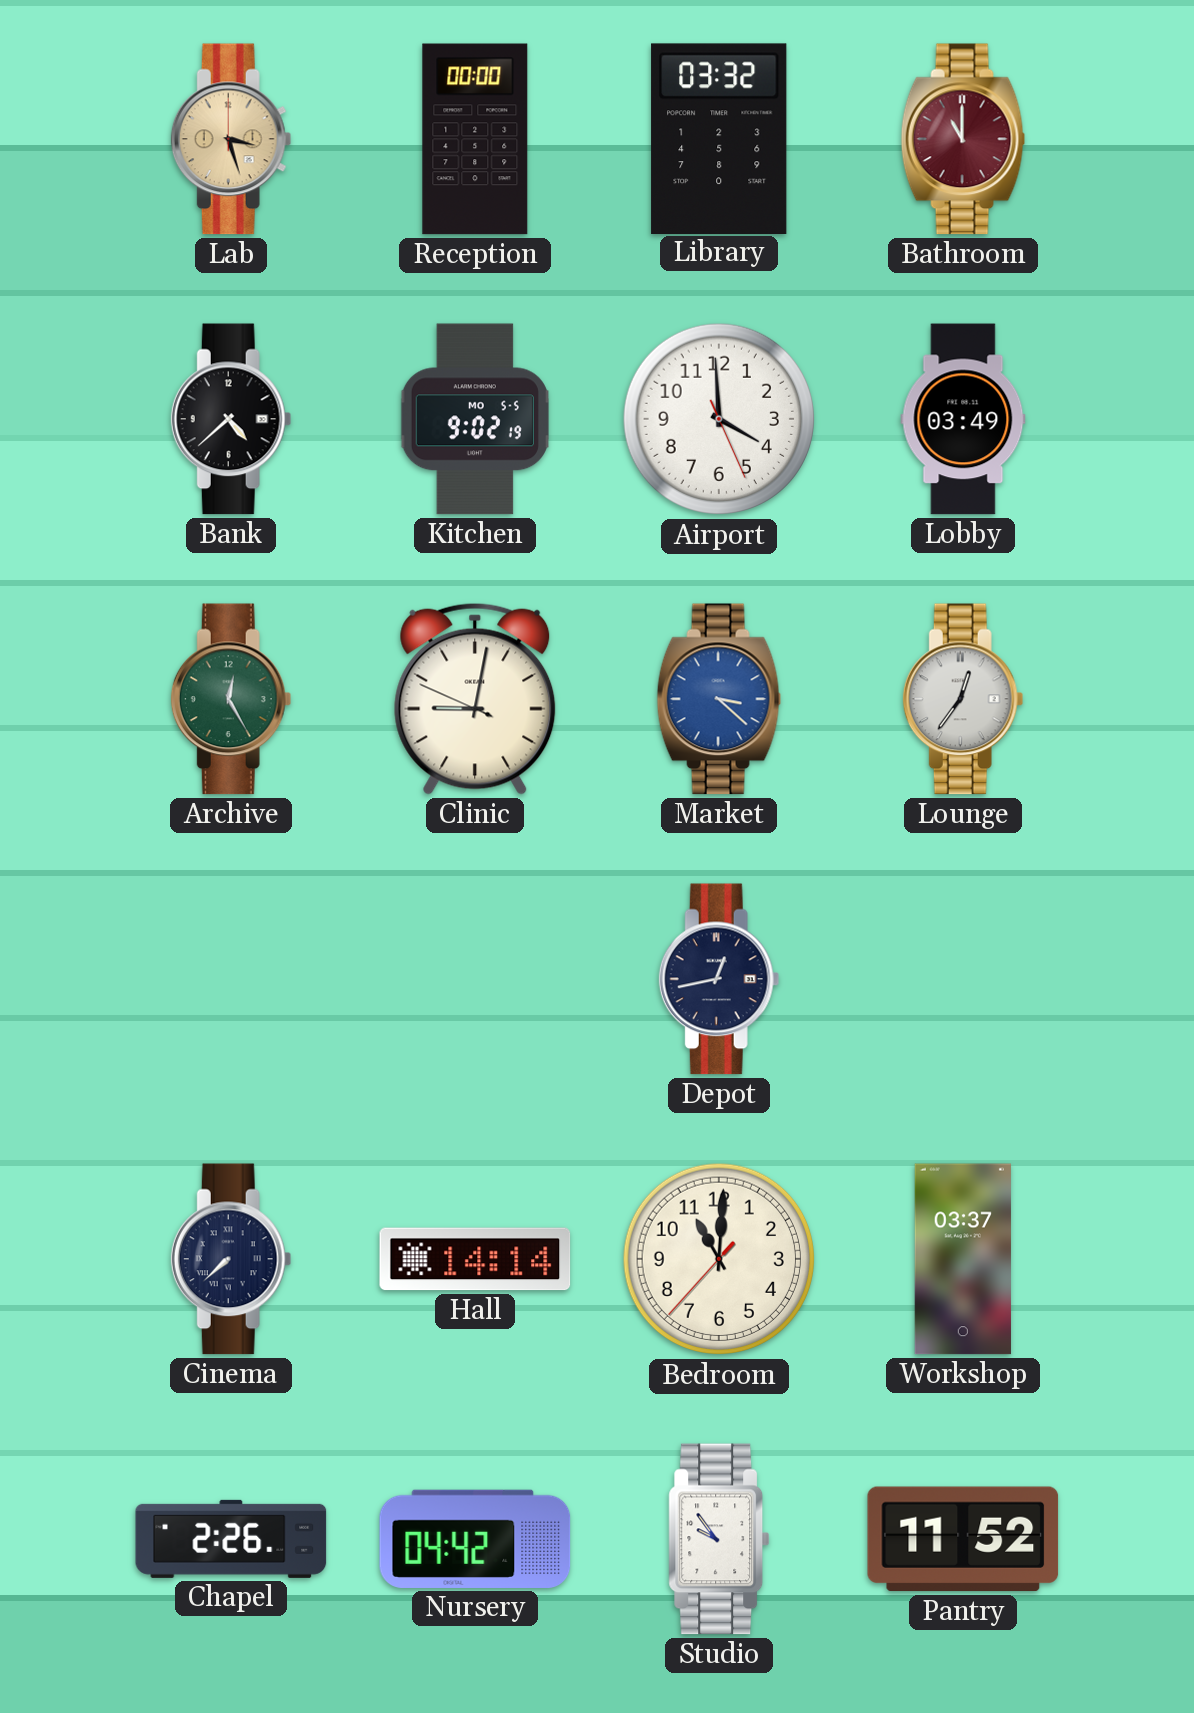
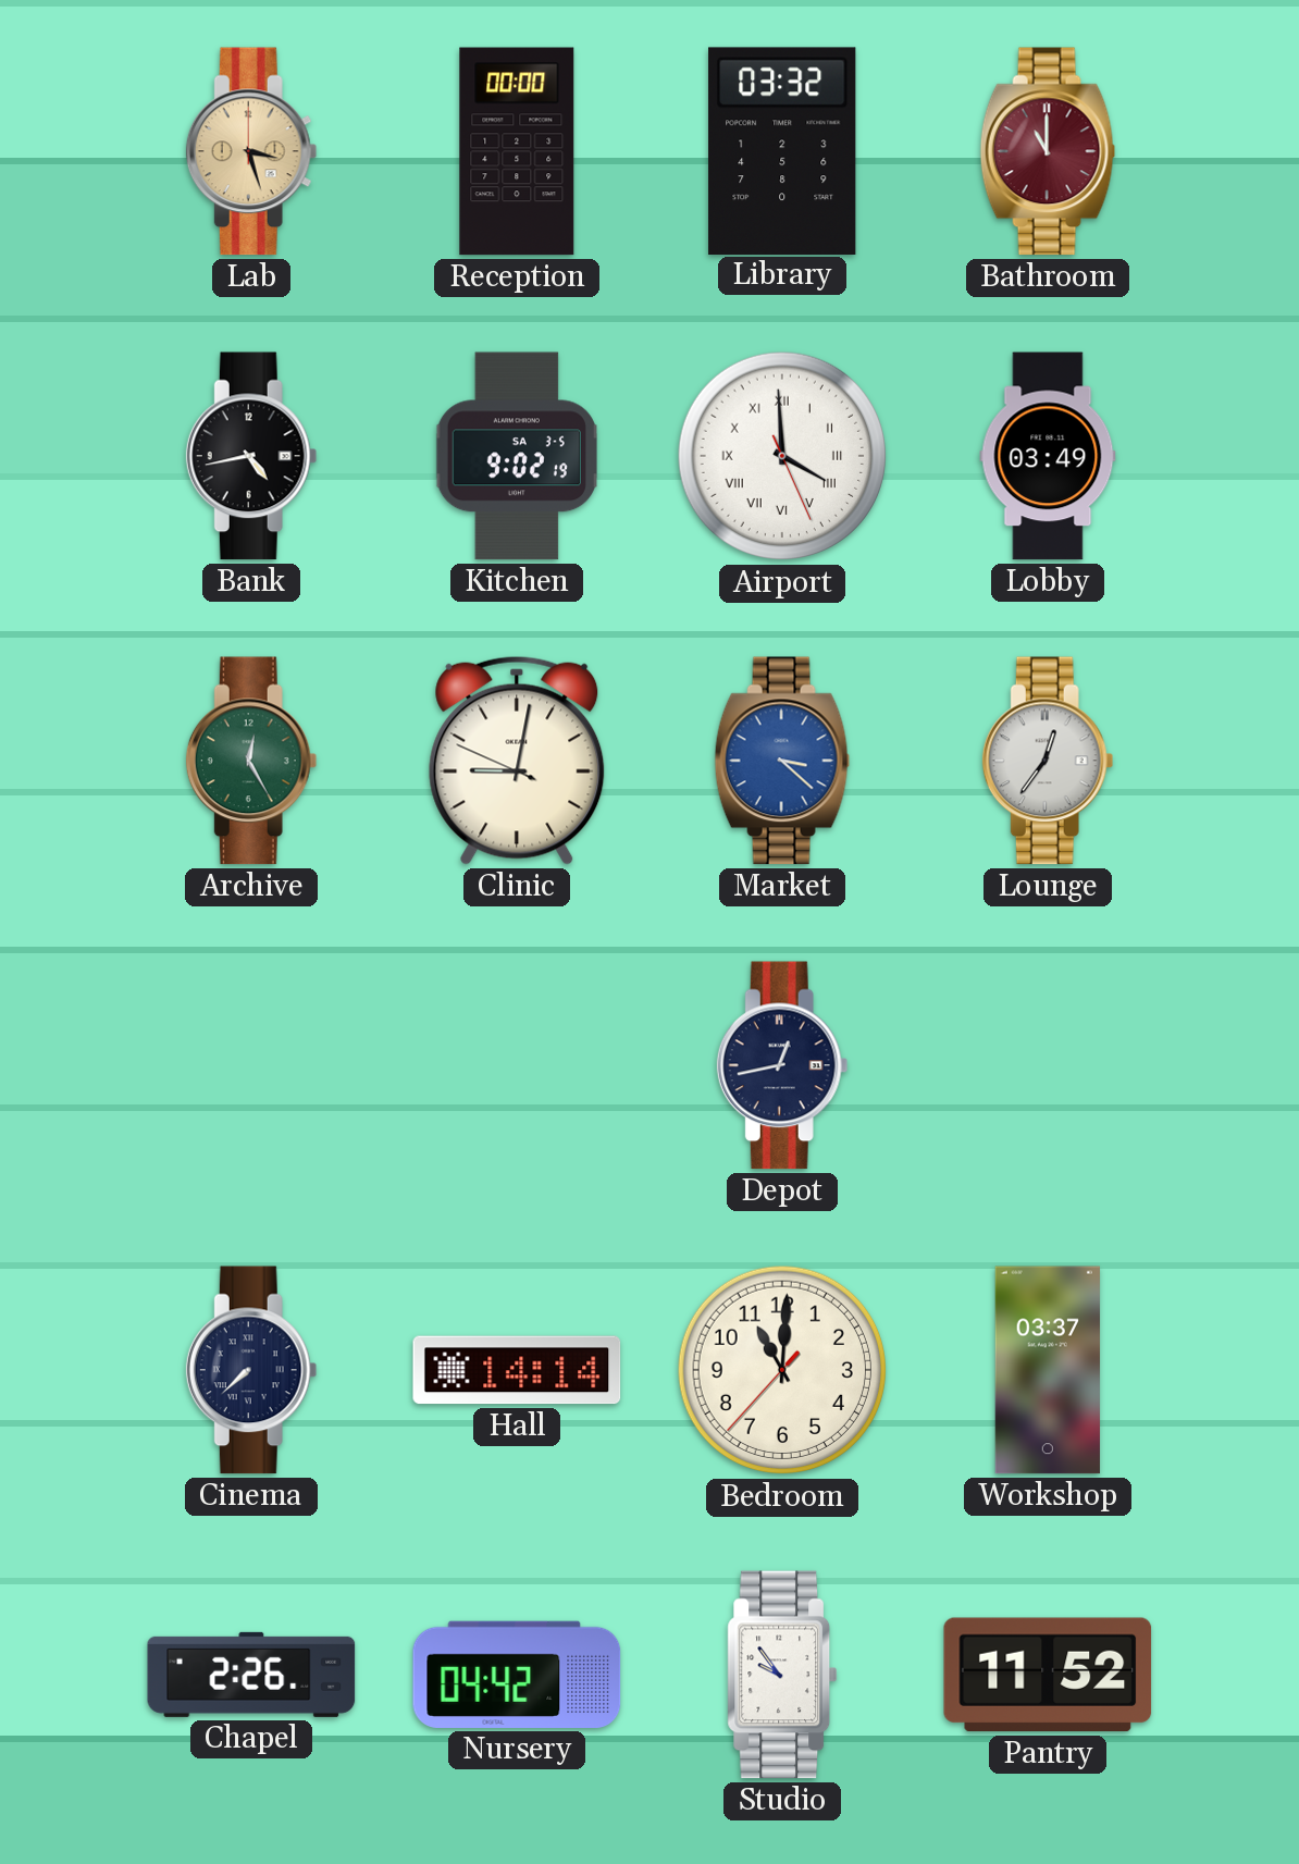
Bank: 4:38 -> 4:43
Kitchen date: MO 5-5 -> SA 3-5
Airport numerals: Arabic -> Roman
